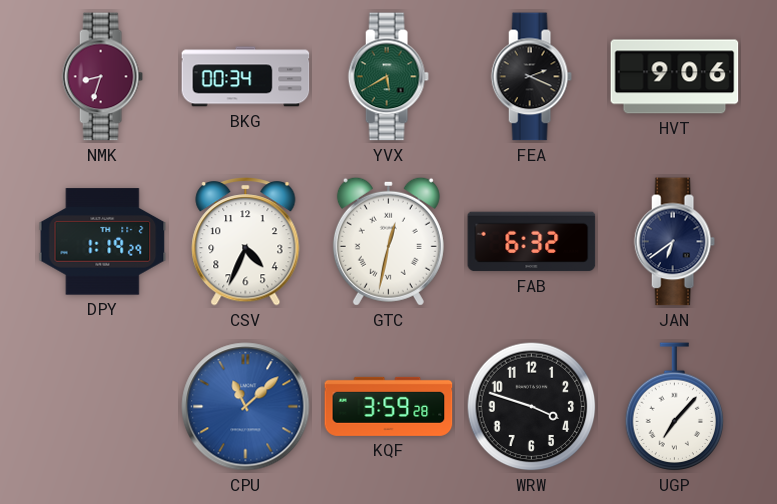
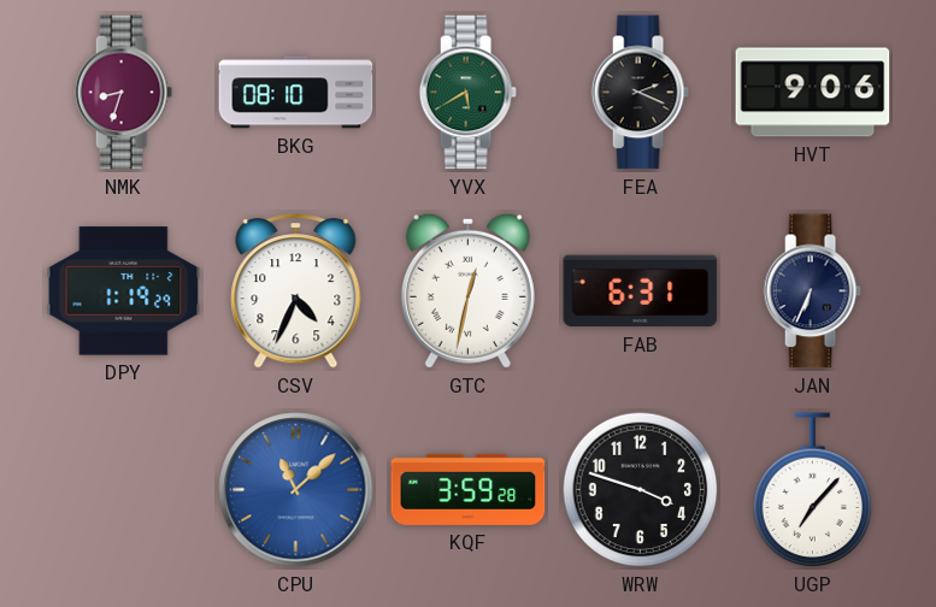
BKG: 00:34 -> 08:10
FAB: 6:32 -> 6:31
JAN: 6:39 -> 6:34
